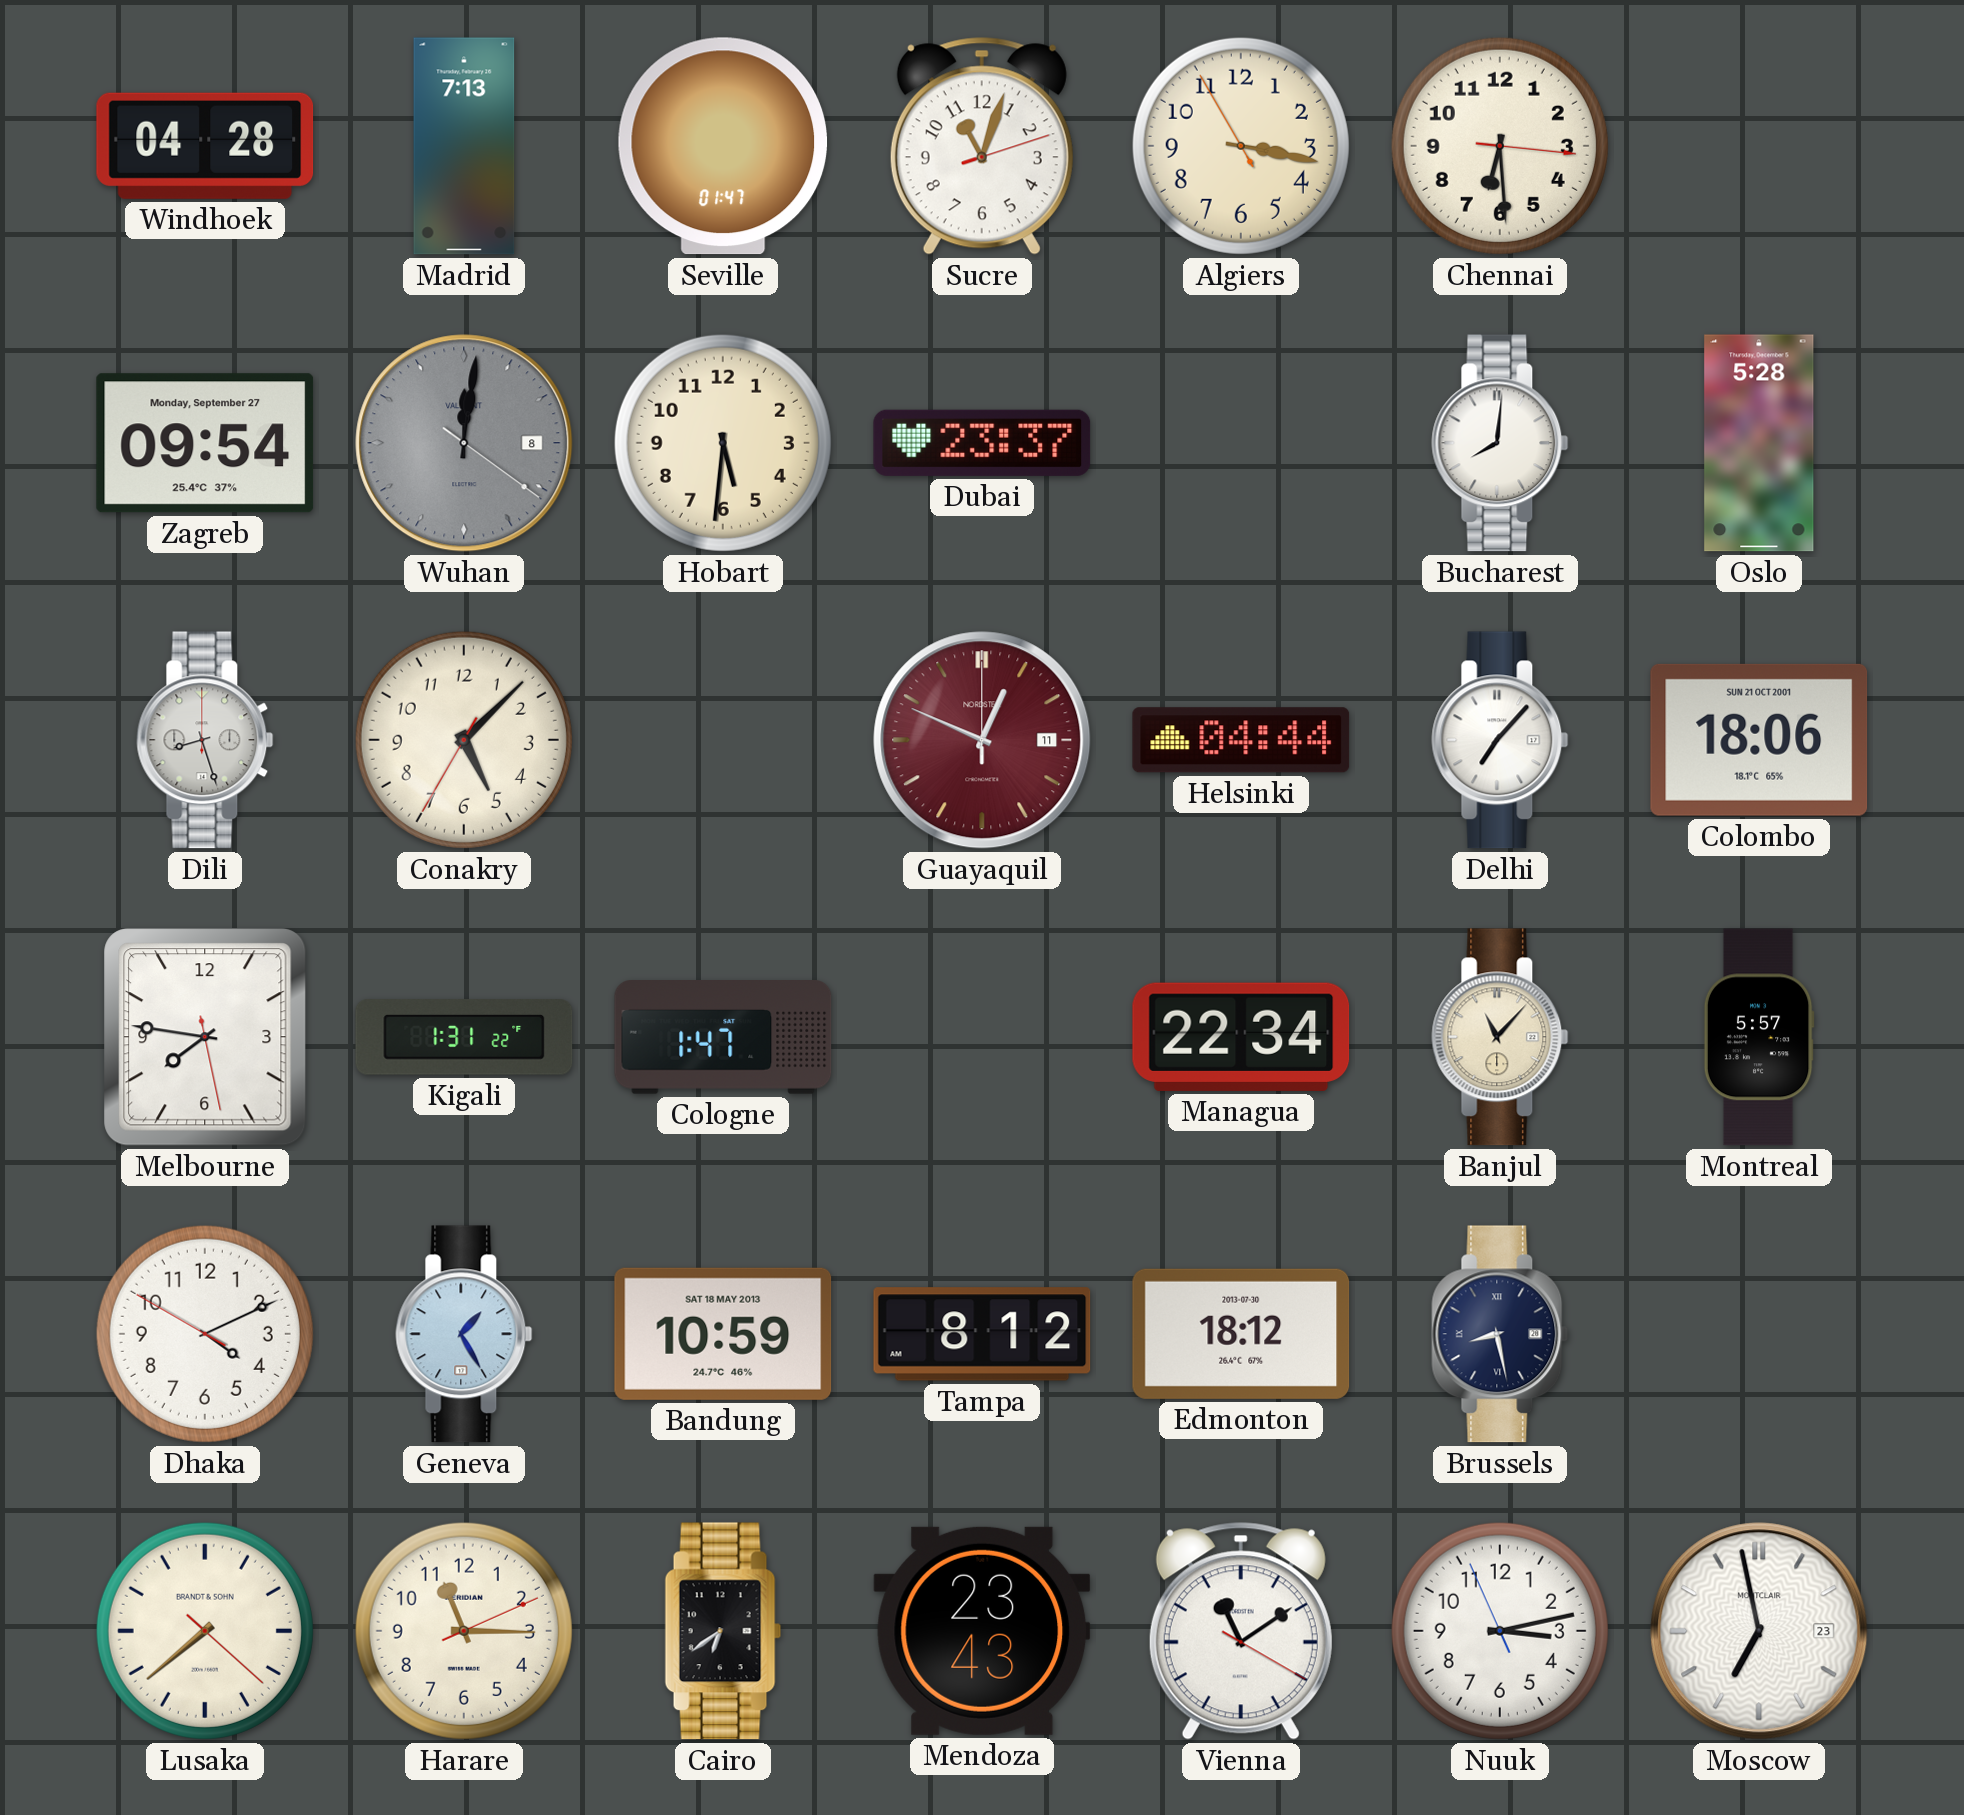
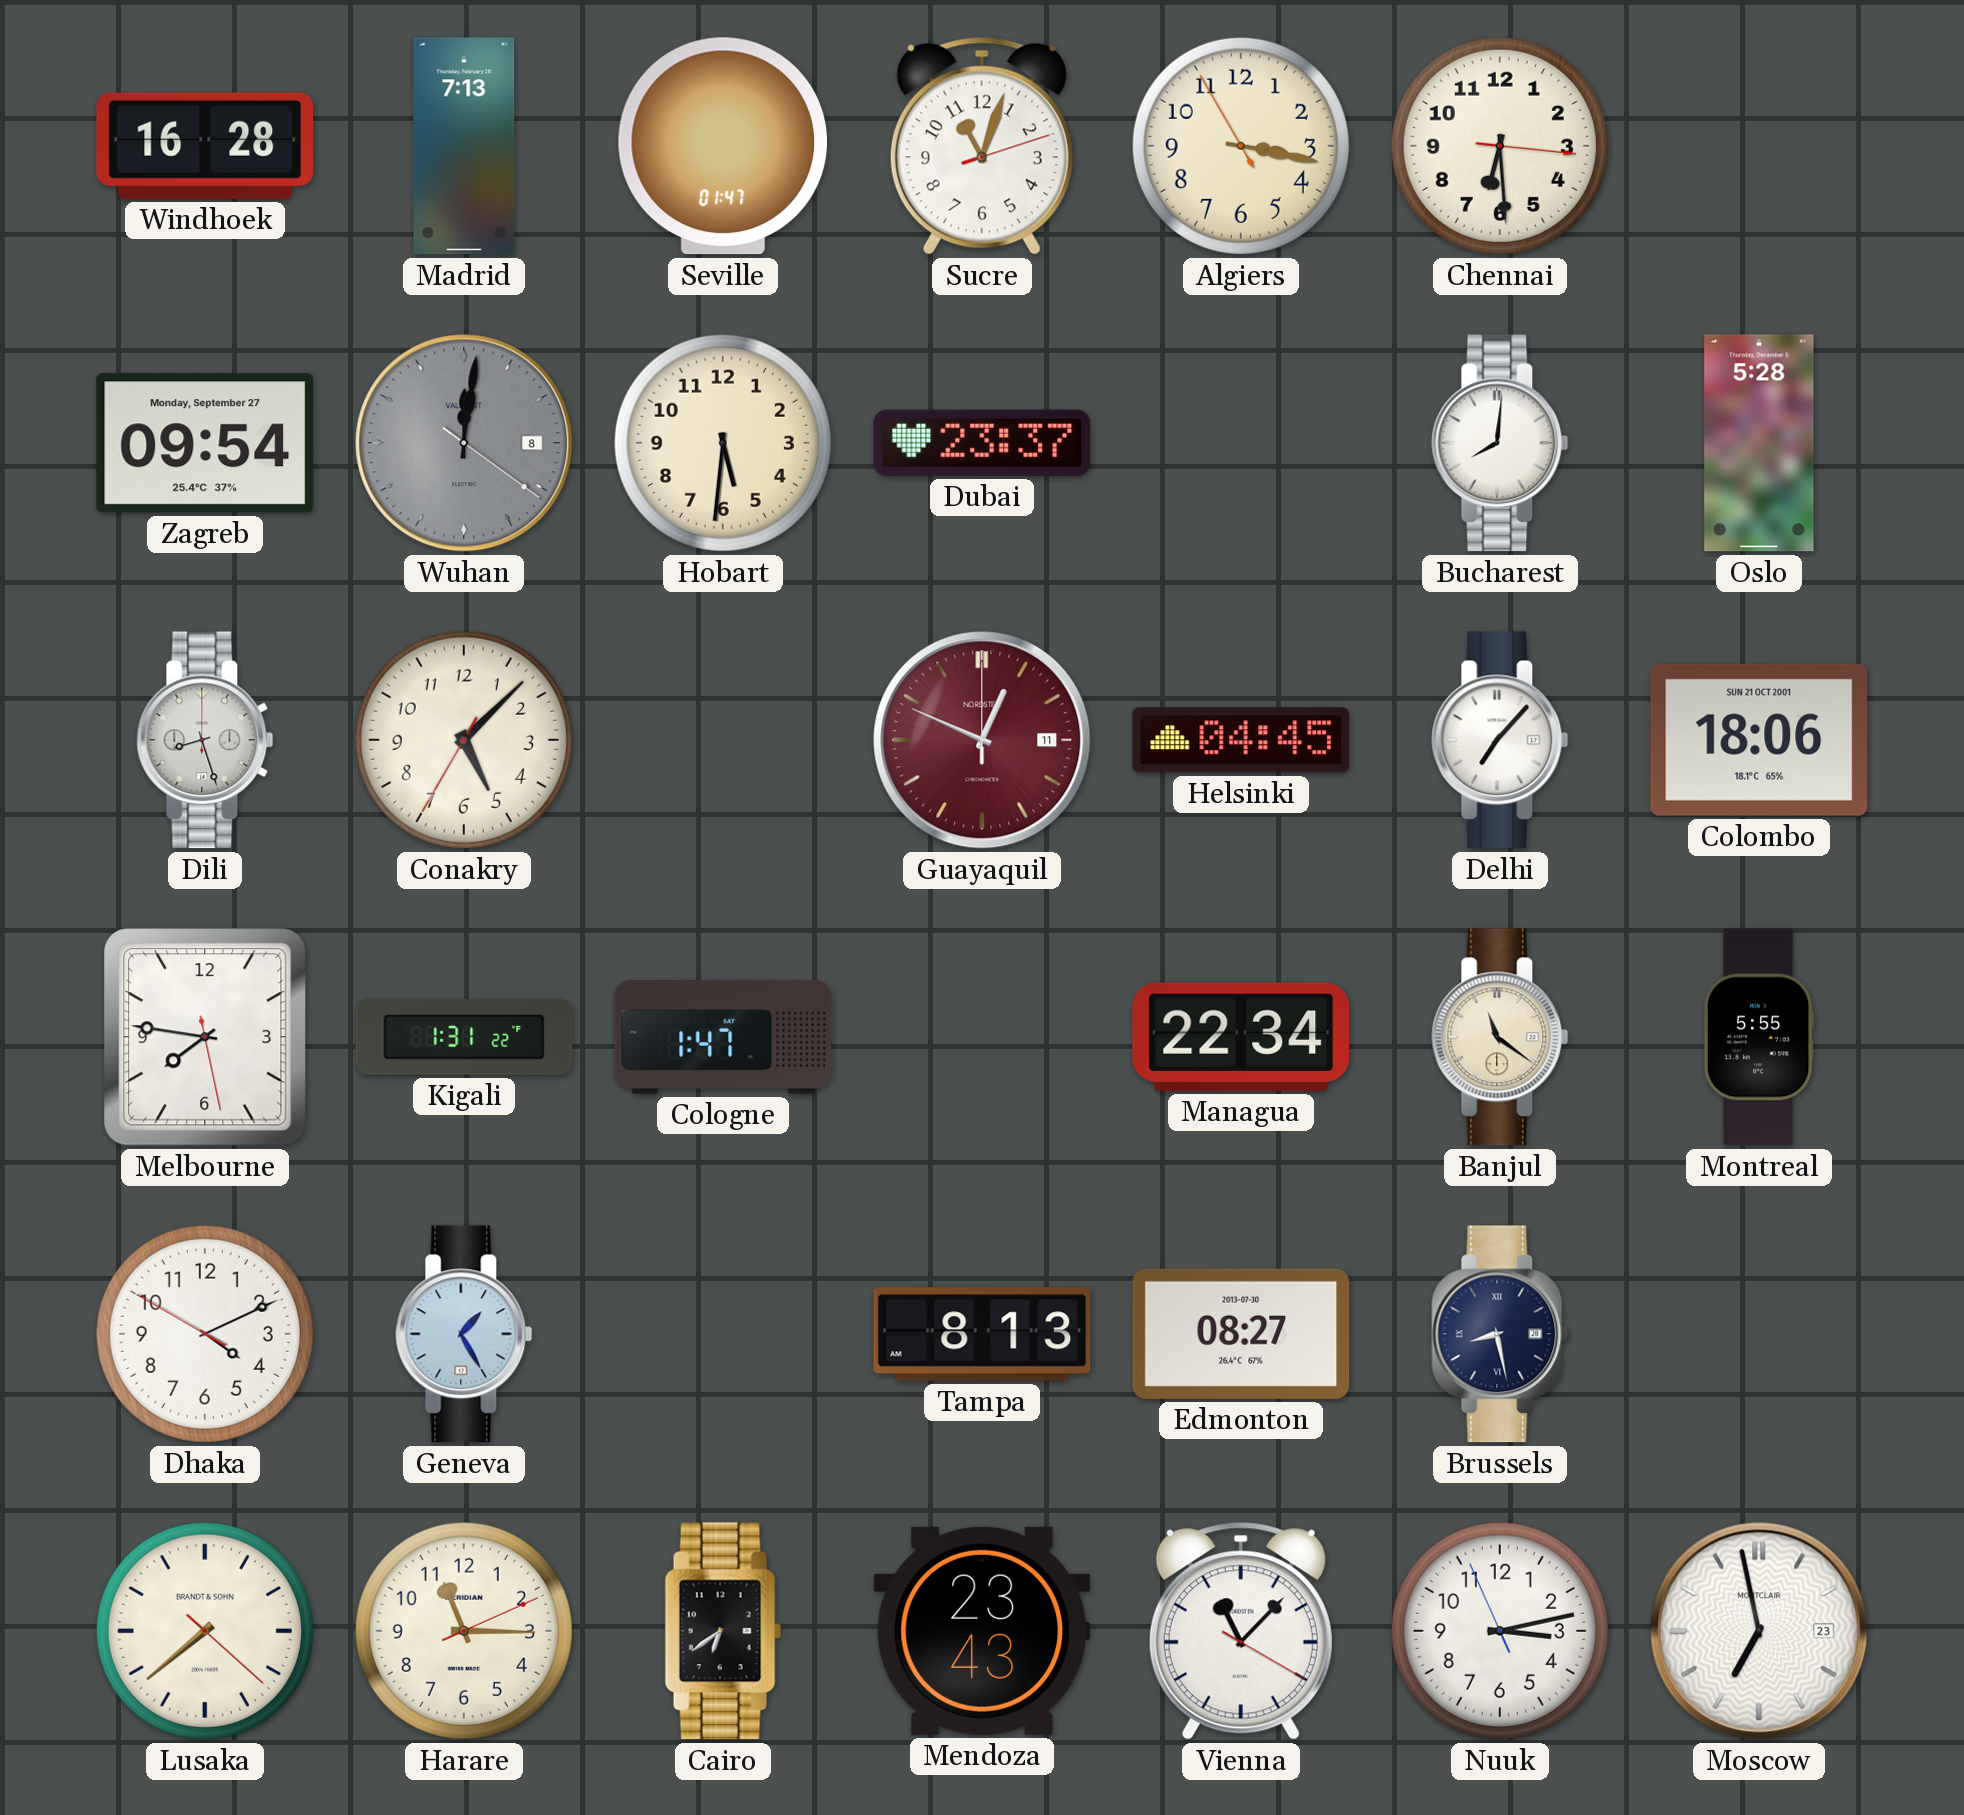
Windhoek: 04:28 -> 16:28
Helsinki: 04:44 -> 04:45
Banjul: 11:07 -> 11:21
Montreal: 5:57 -> 5:55
Bandung: 10:59 -> none
Tampa: 8:12 -> 8:13
Edmonton: 18:12 -> 08:27
Vienna: 11:09 -> 11:07
